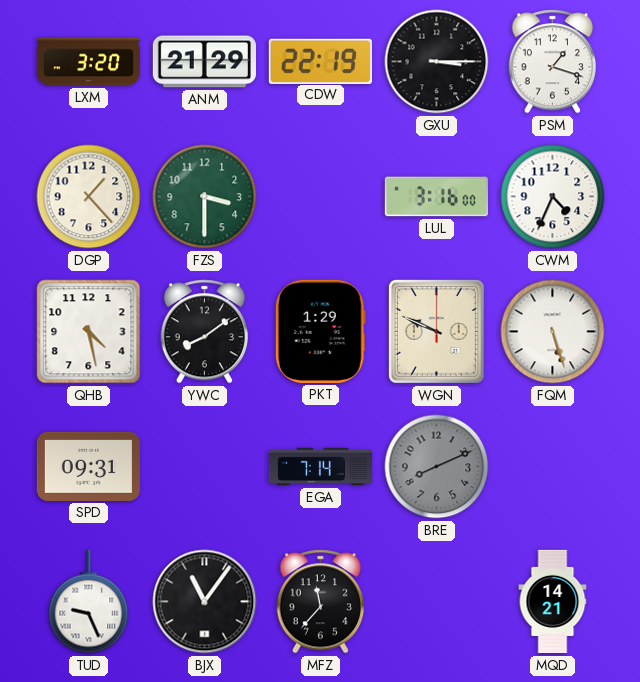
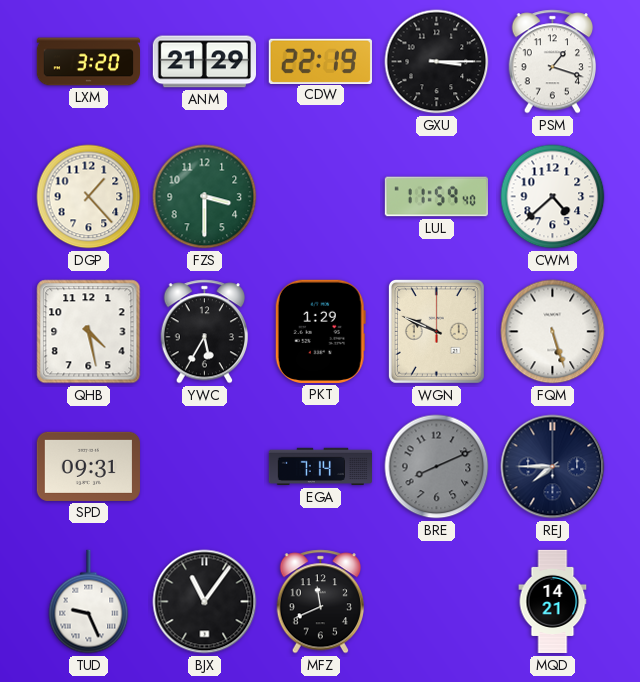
LUL: 3:16 -> 11:59
CWM: 4:34 -> 4:38
YWC: 8:09 -> 5:35
REJ: none -> 7:45
MFZ: 11:37 -> 11:41
